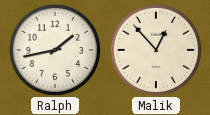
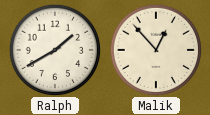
Ralph: 1:43 -> 1:40
